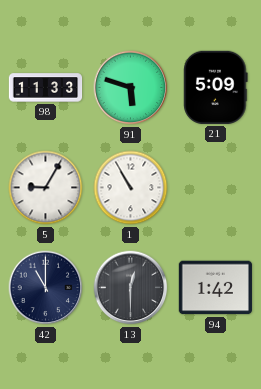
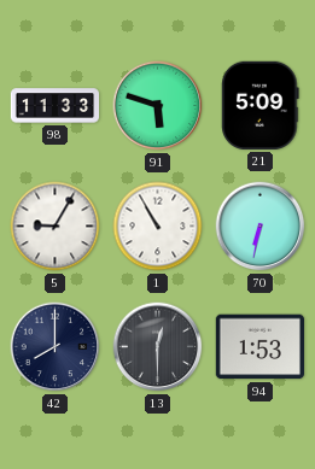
70: none -> 6:32
42: 11:00 -> 8:00
94: 1:42 -> 1:53
